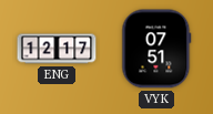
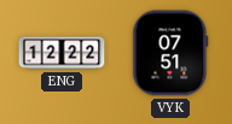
ENG: 12:17 -> 12:22
